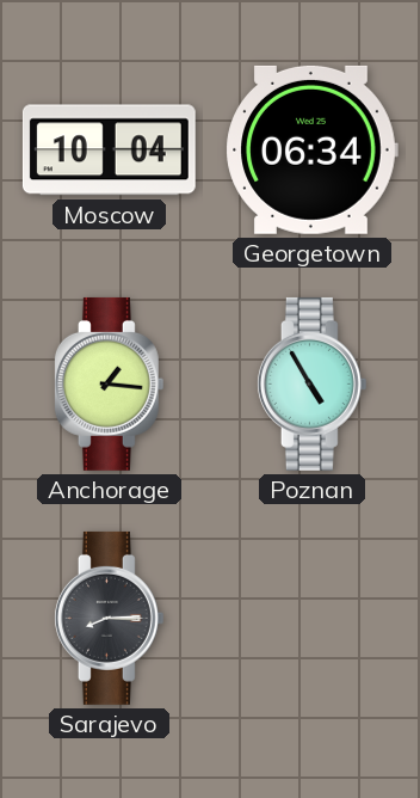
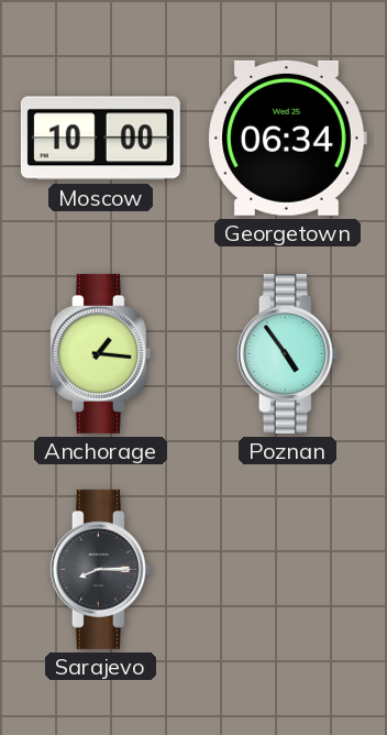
Moscow: 10:04 -> 10:00
Poznan: 4:55 -> 4:54
